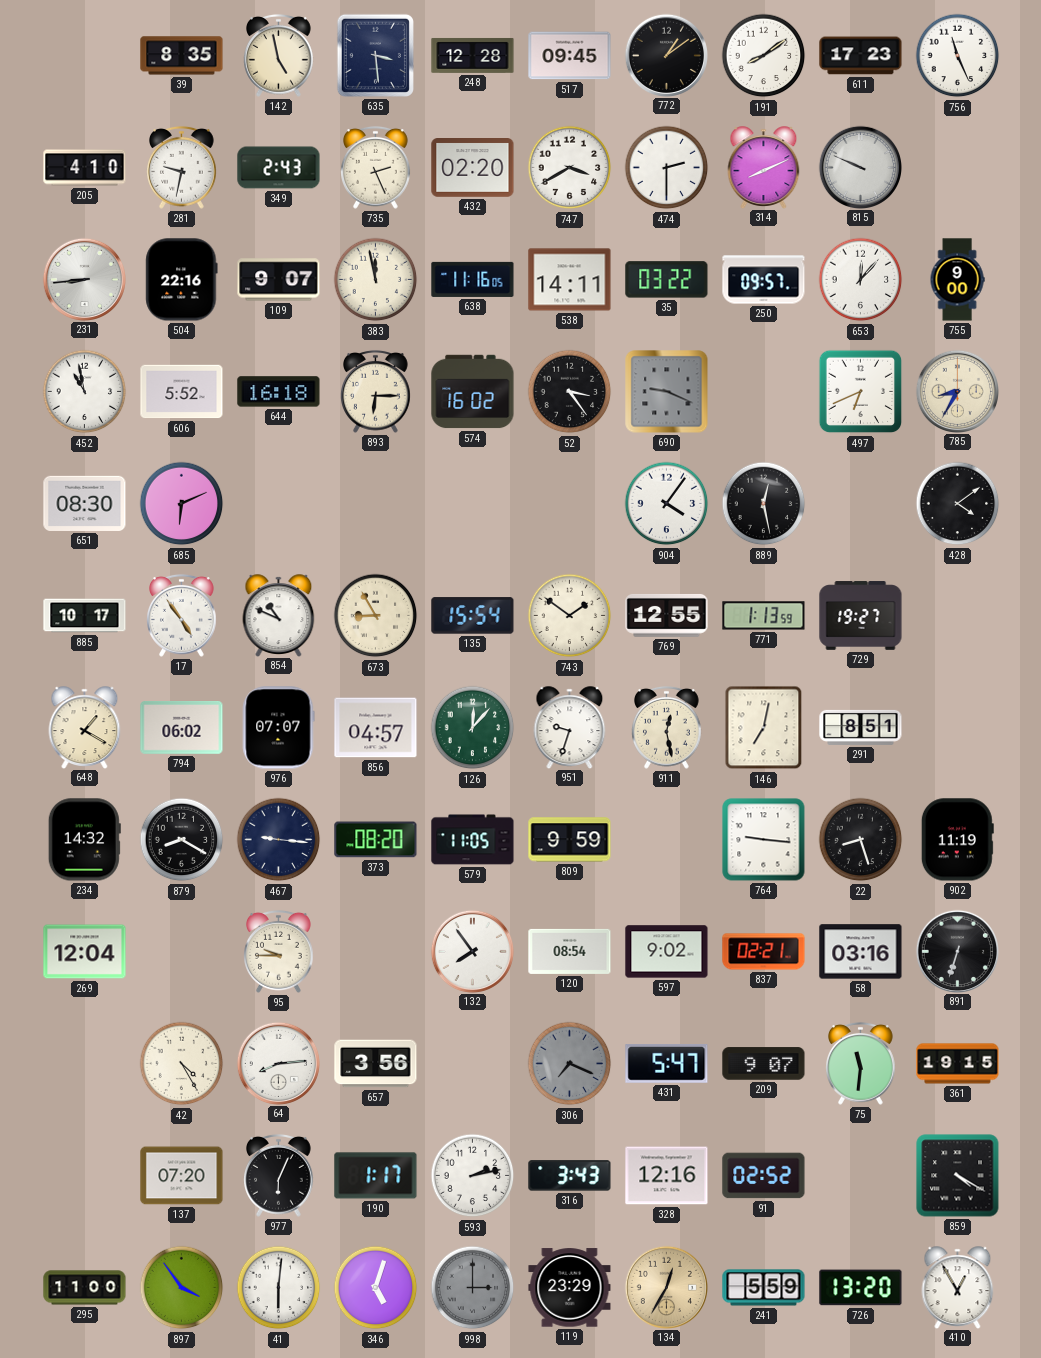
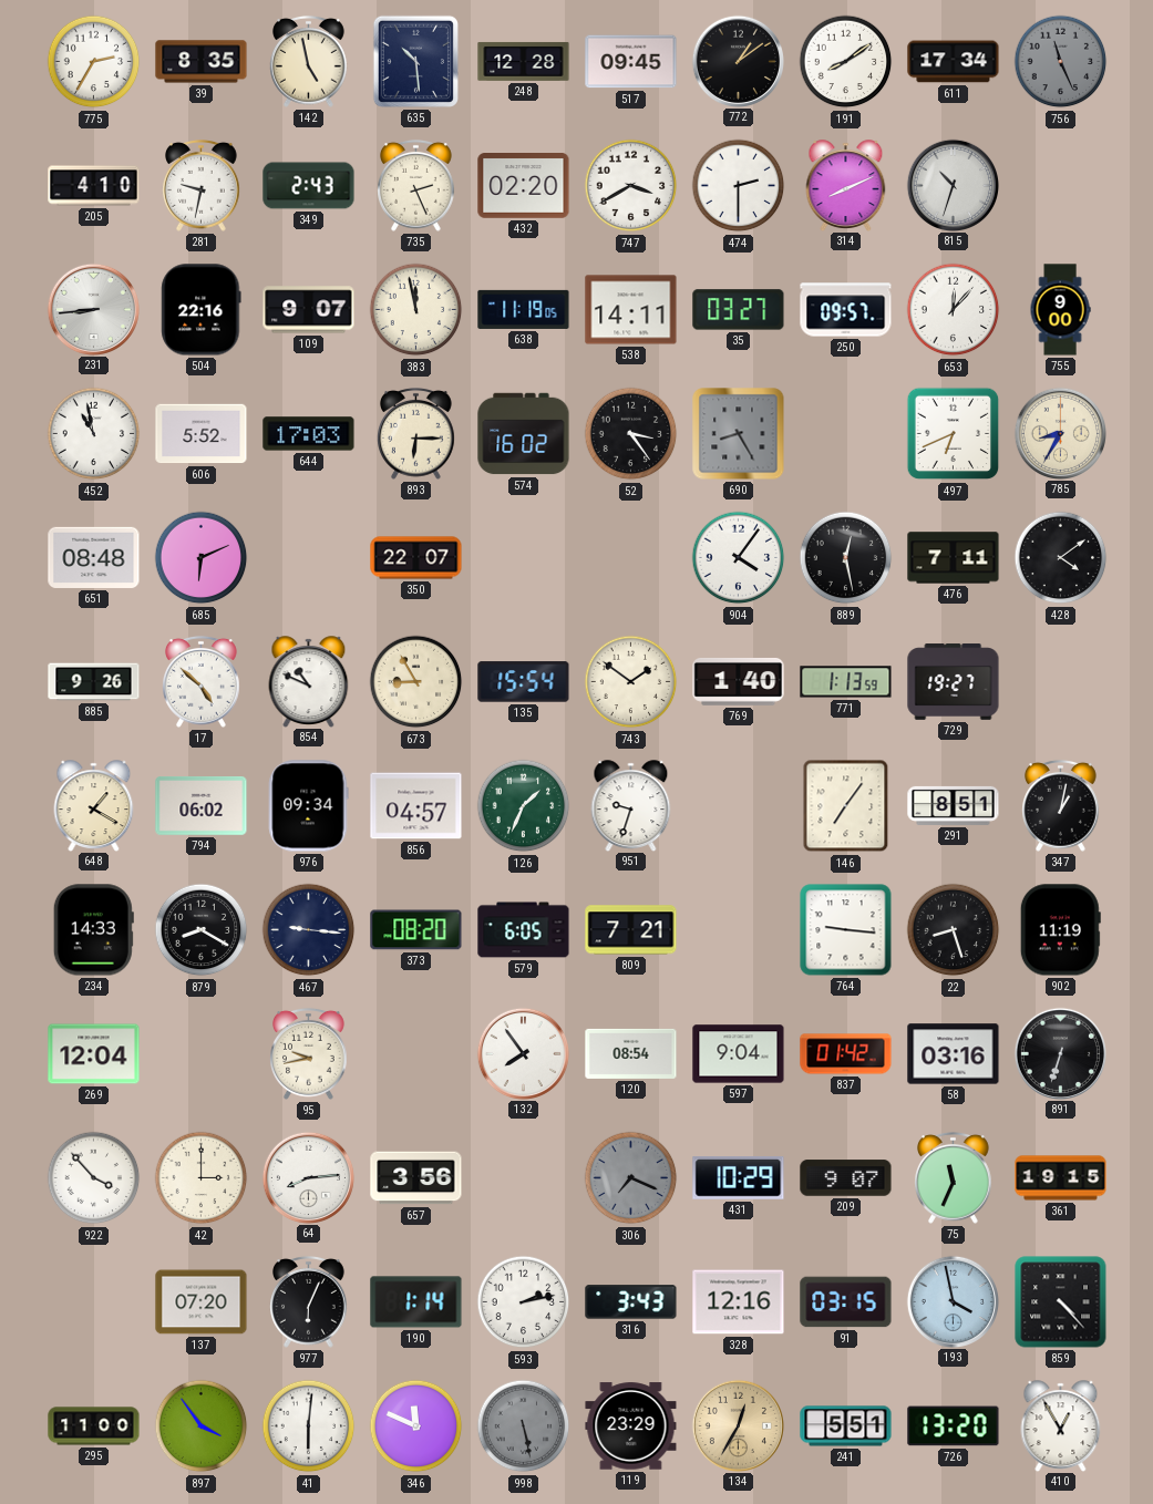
775: none -> 2:35
635: 3:29 -> 10:29
611: 17:23 -> 17:34
756 dial: white -> grey
815: 9:49 -> 10:33
638: 11:16 -> 11:19
35: 03:22 -> 03:27
644: 16:18 -> 17:03
690: 9:19 -> 8:25
651: 08:30 -> 08:48
350: none -> 22:07
476: none -> 7:11
885: 10:17 -> 9:26
17: 4:54 -> 4:52
769: 12:55 -> 1:40
976: 07:07 -> 09:34
126: 12:07 -> 1:34
911: 12:28 -> none
146: 7:02 -> 7:06
347: none -> 1:02
234: 14:32 -> 14:33
579: 11:05 -> 6:05
809: 9:59 -> 7:21
95: 9:45 -> 9:43
597: 9:02 -> 9:04
837: 02:21 -> 01:42
922: none -> 3:53
42: 4:25 -> 3:00
431: 5:47 -> 10:29
75: 11:31 -> 11:34
190: 1:17 -> 1:14
91: 02:52 -> 03:15
193: none -> 3:58
859: 4:20 -> 4:23
346: 5:03 -> 11:49
998: 3:00 -> 5:28
241: 5:59 -> 5:51
